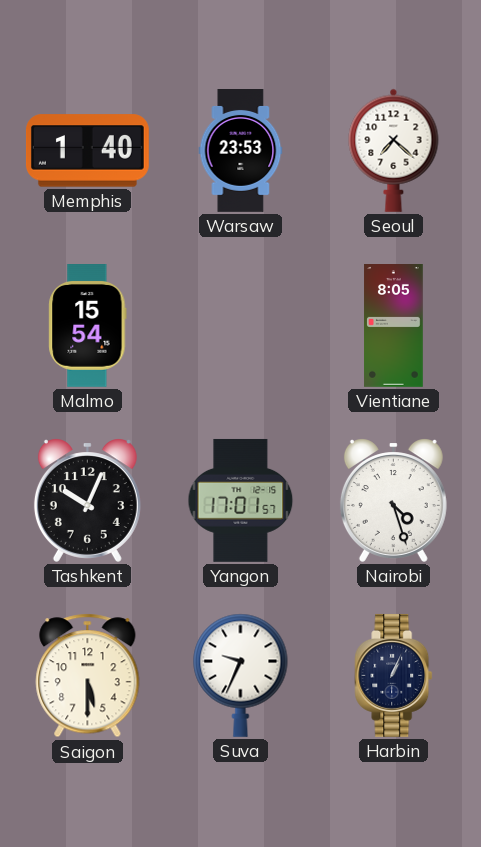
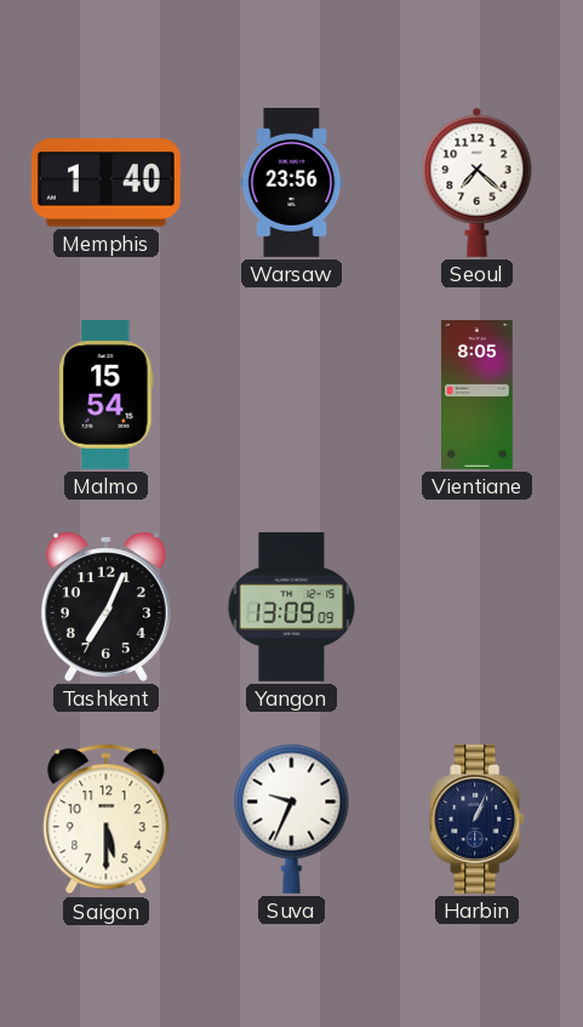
Warsaw: 23:53 -> 23:56
Tashkent: 10:04 -> 7:04
Yangon: 17:01 -> 13:09
Nairobi: 4:27 -> none
